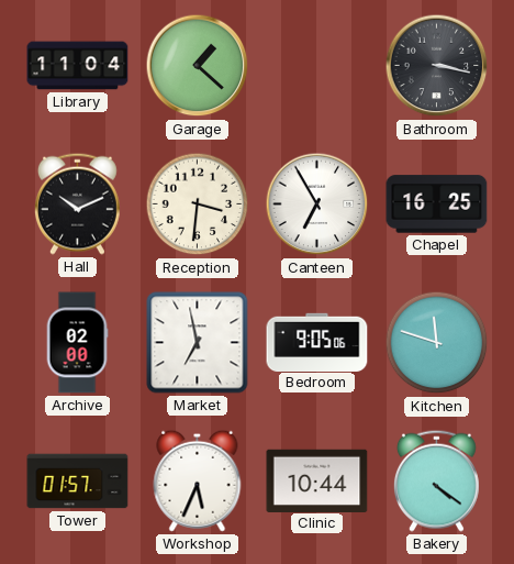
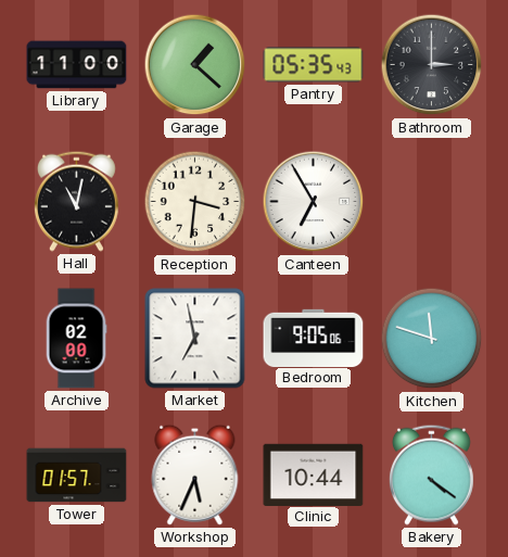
Library: 11:04 -> 11:00
Pantry: none -> 05:35
Bathroom: 3:17 -> 3:00
Hall: 10:11 -> 11:02
Chapel: 16:25 -> none
